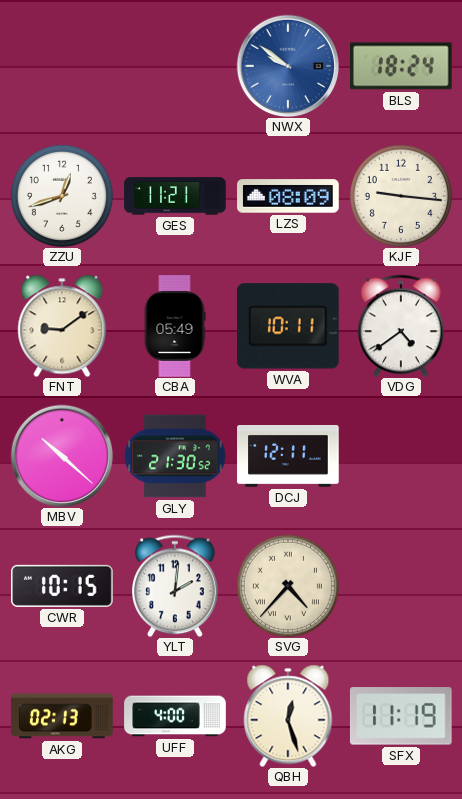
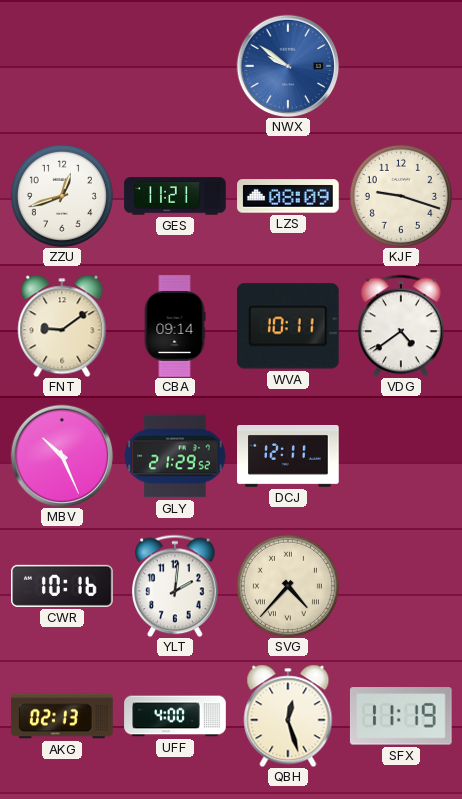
BLS: 18:24 -> none
KJF: 9:16 -> 9:18
CBA: 05:49 -> 09:14
MBV: 10:22 -> 10:26
GLY: 21:30 -> 21:29
CWR: 10:15 -> 10:16
